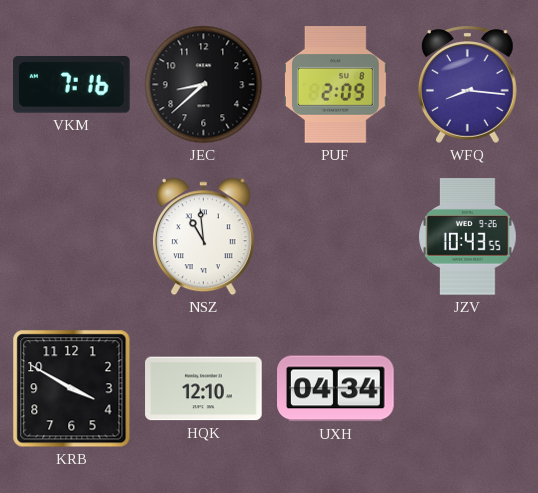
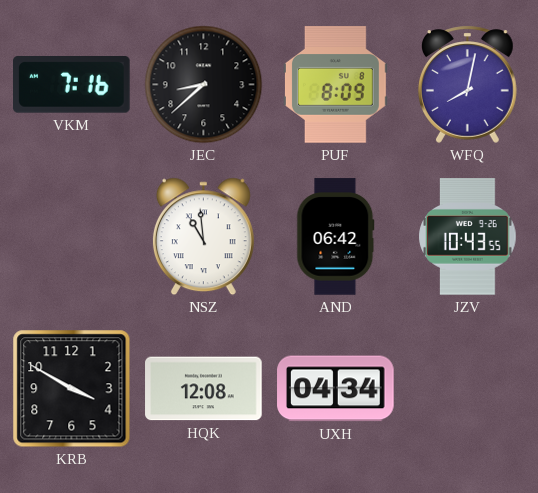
PUF: 2:09 -> 8:09
WFQ: 8:16 -> 8:02
AND: none -> 06:42
HQK: 12:10 -> 12:08
